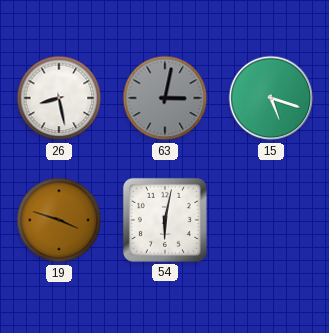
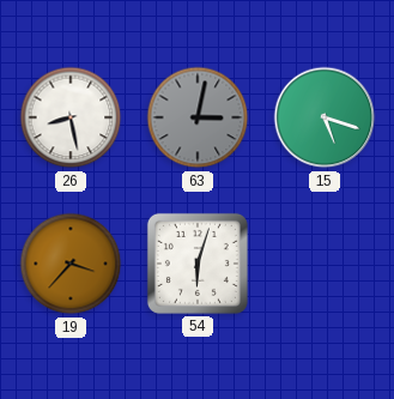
19: 3:48 -> 3:37
54: 6:02 -> 6:03
